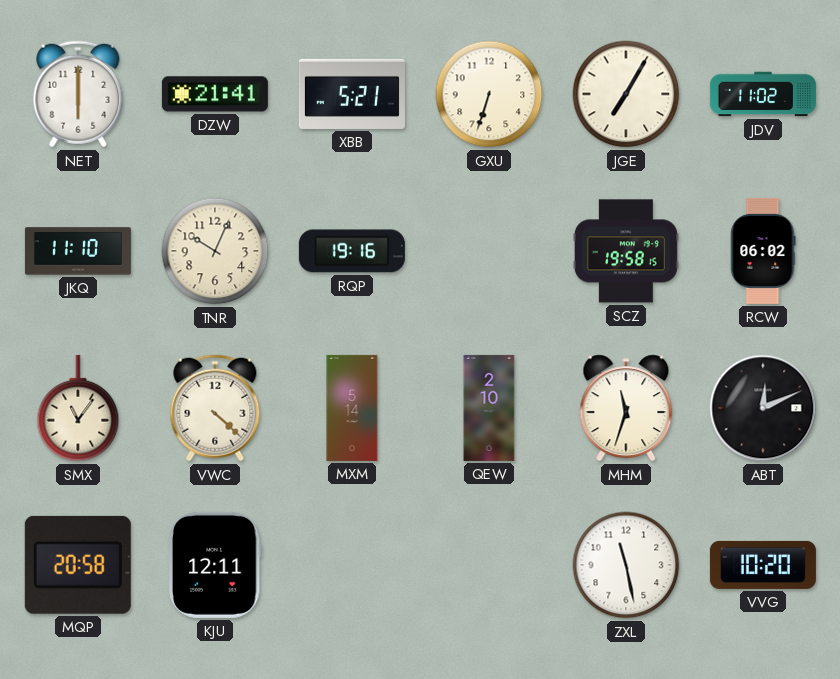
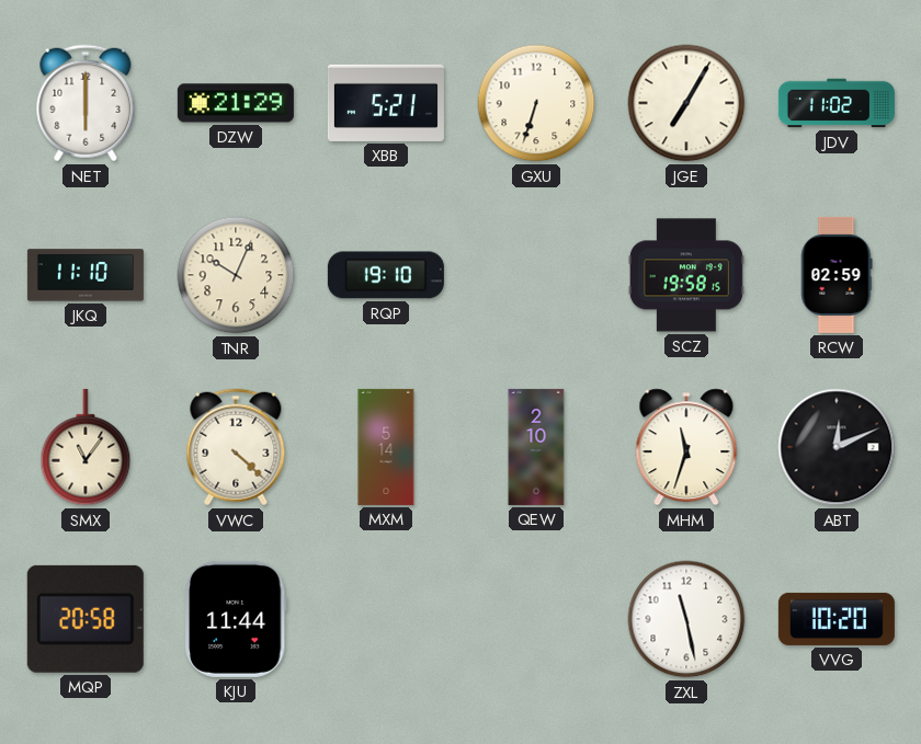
DZW: 21:41 -> 21:29
RQP: 19:16 -> 19:10
RCW: 06:02 -> 02:59
KJU: 12:11 -> 11:44
